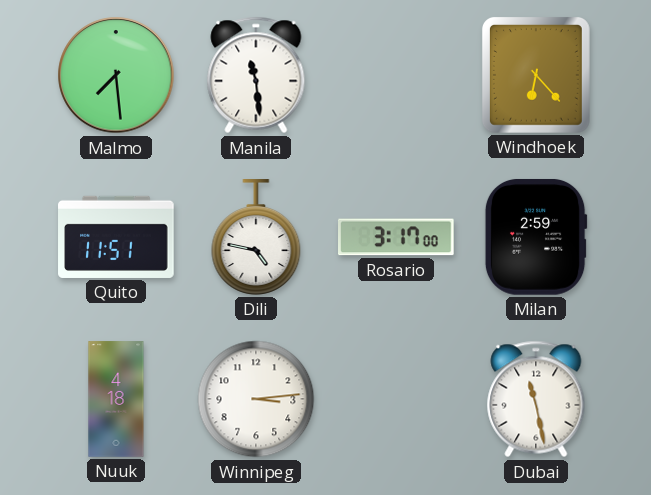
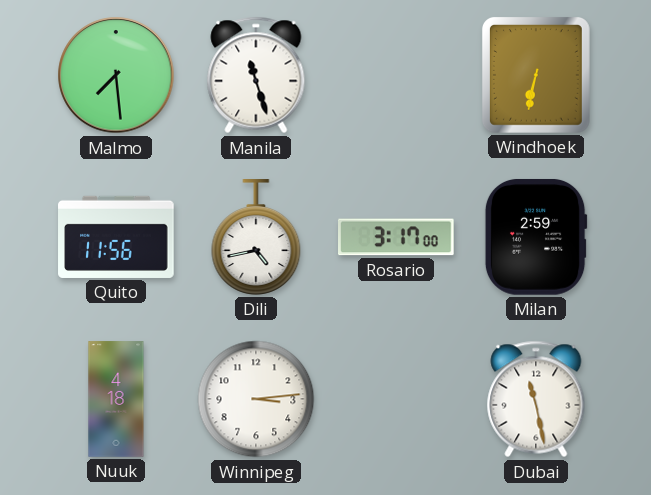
Manila: 11:29 -> 11:27
Windhoek: 6:23 -> 6:32
Quito: 11:51 -> 11:56
Dili: 4:47 -> 4:43
